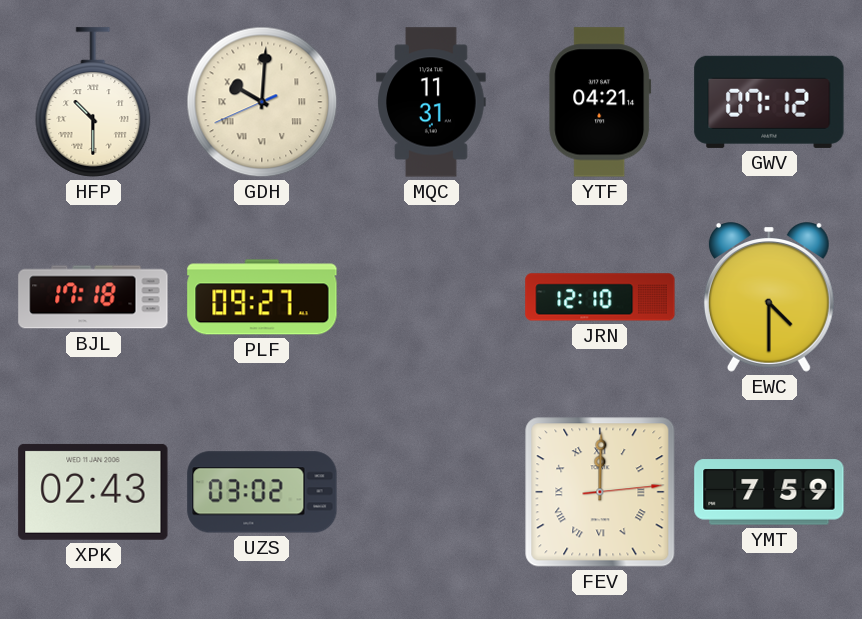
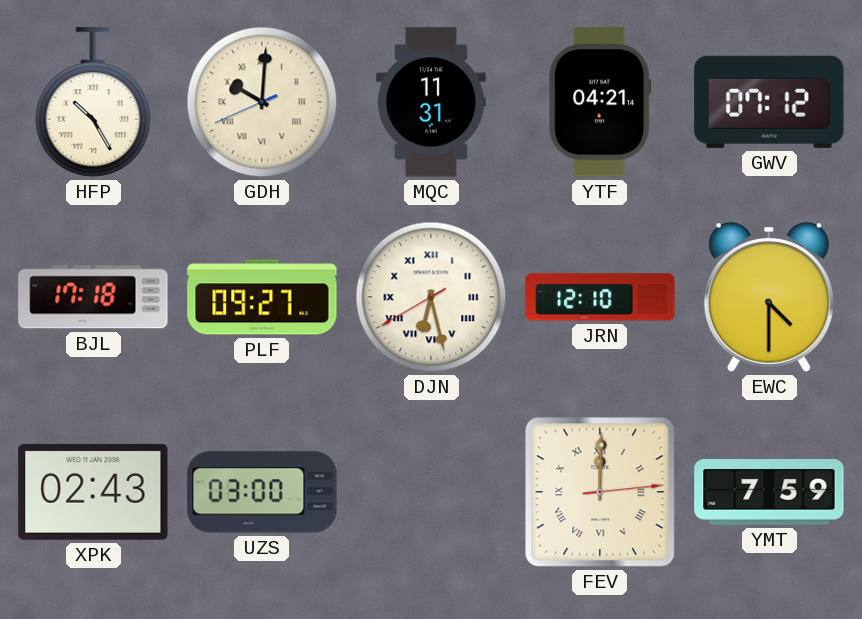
HFP: 10:30 -> 10:25
DJN: none -> 6:27
UZS: 03:02 -> 03:00
